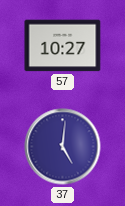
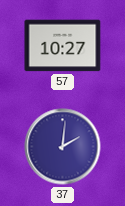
37: 5:01 -> 2:01
